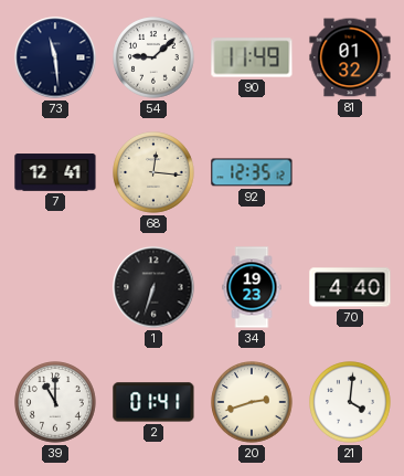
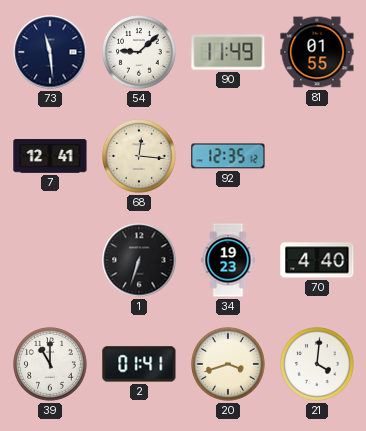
81: 01:32 -> 01:55
20: 2:42 -> 3:42
